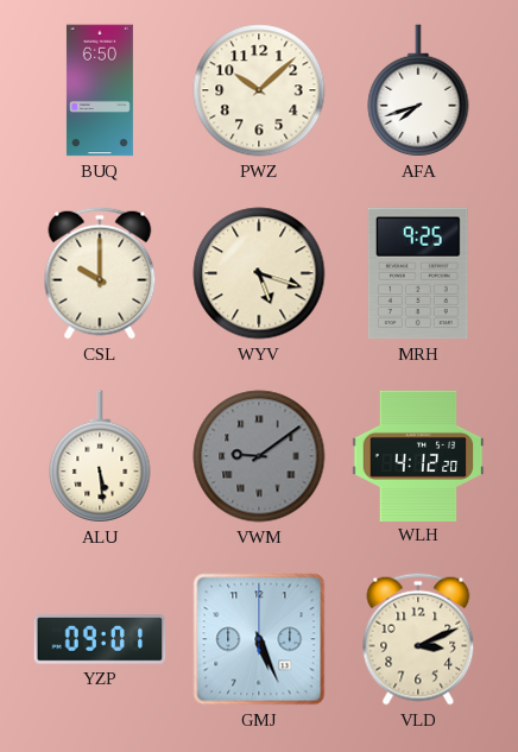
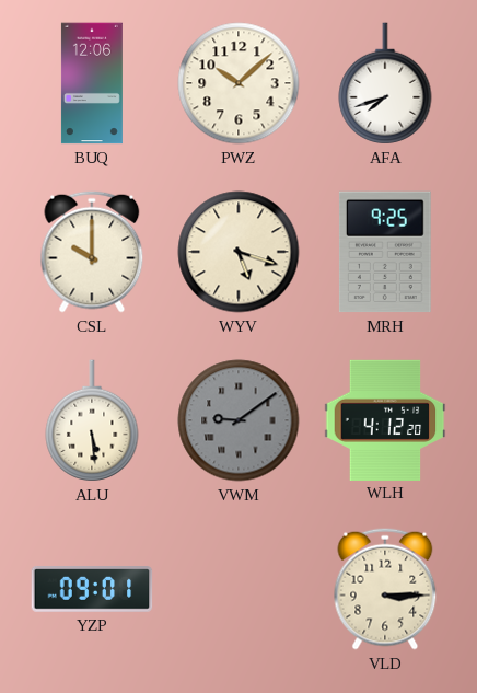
BUQ: 6:50 -> 12:06
GMJ: 5:26 -> none
VLD: 3:11 -> 3:15
